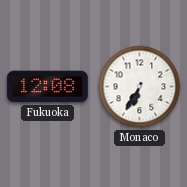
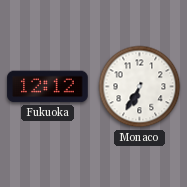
Fukuoka: 12:08 -> 12:12
